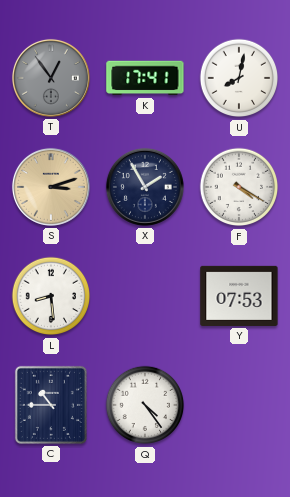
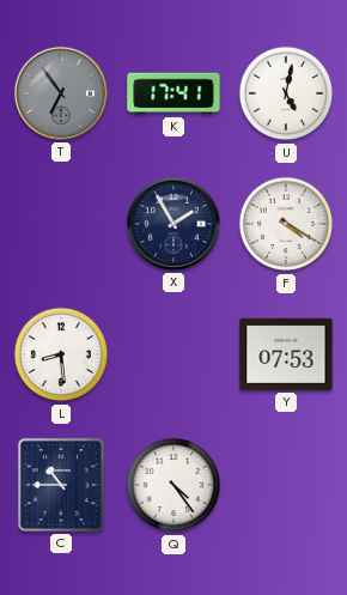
T: 12:54 -> 6:54
U: 8:02 -> 5:02
S: 3:12 -> none
